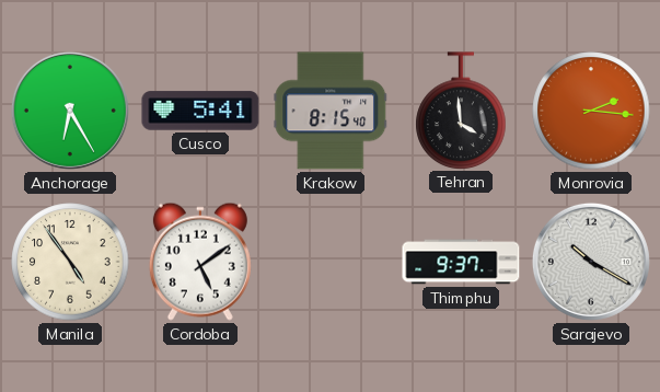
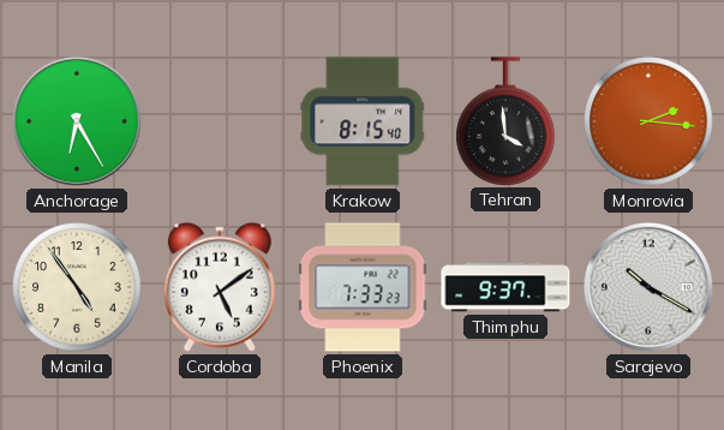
Cusco: 5:41 -> none
Phoenix: none -> 7:33
